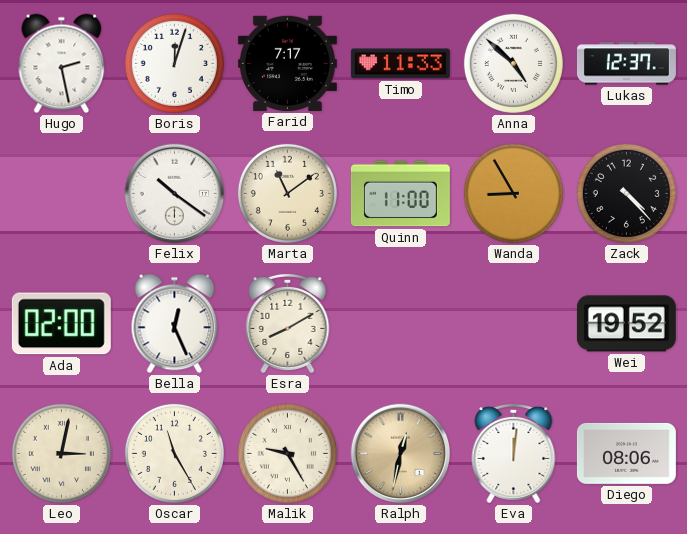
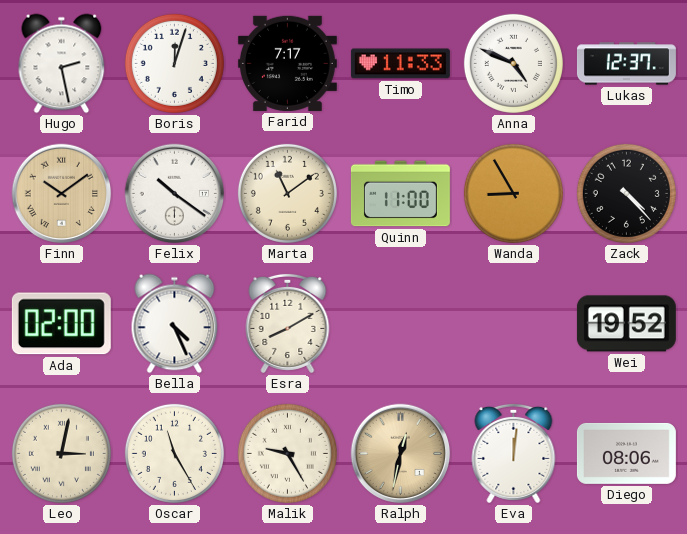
Anna: 4:52 -> 4:49
Finn: none -> 10:09
Bella: 12:26 -> 4:26
